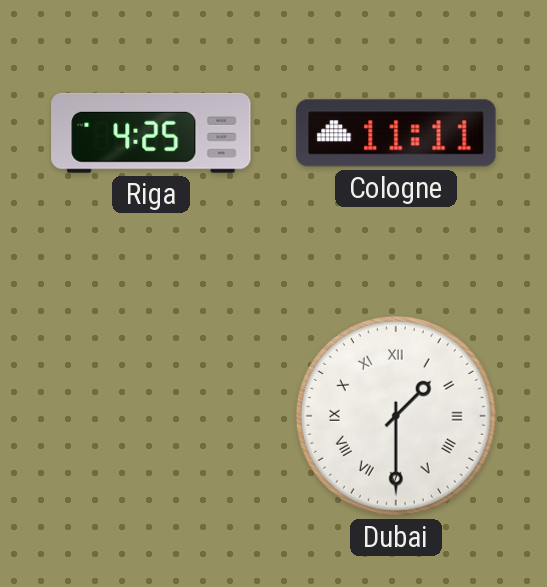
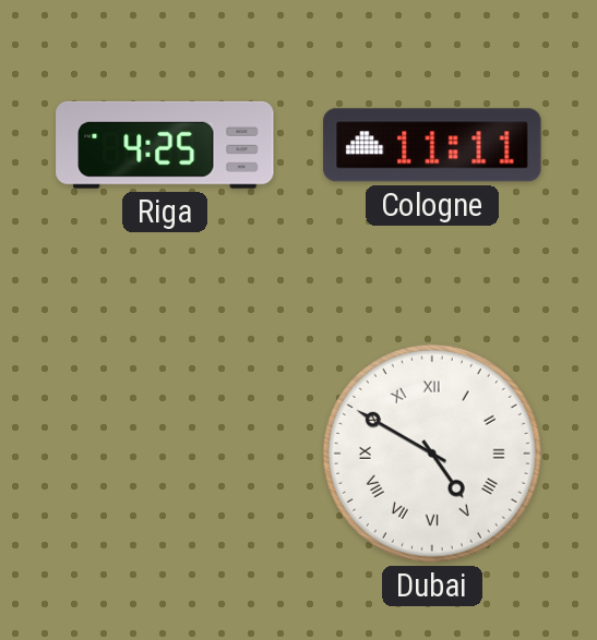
Dubai: 1:30 -> 4:50
